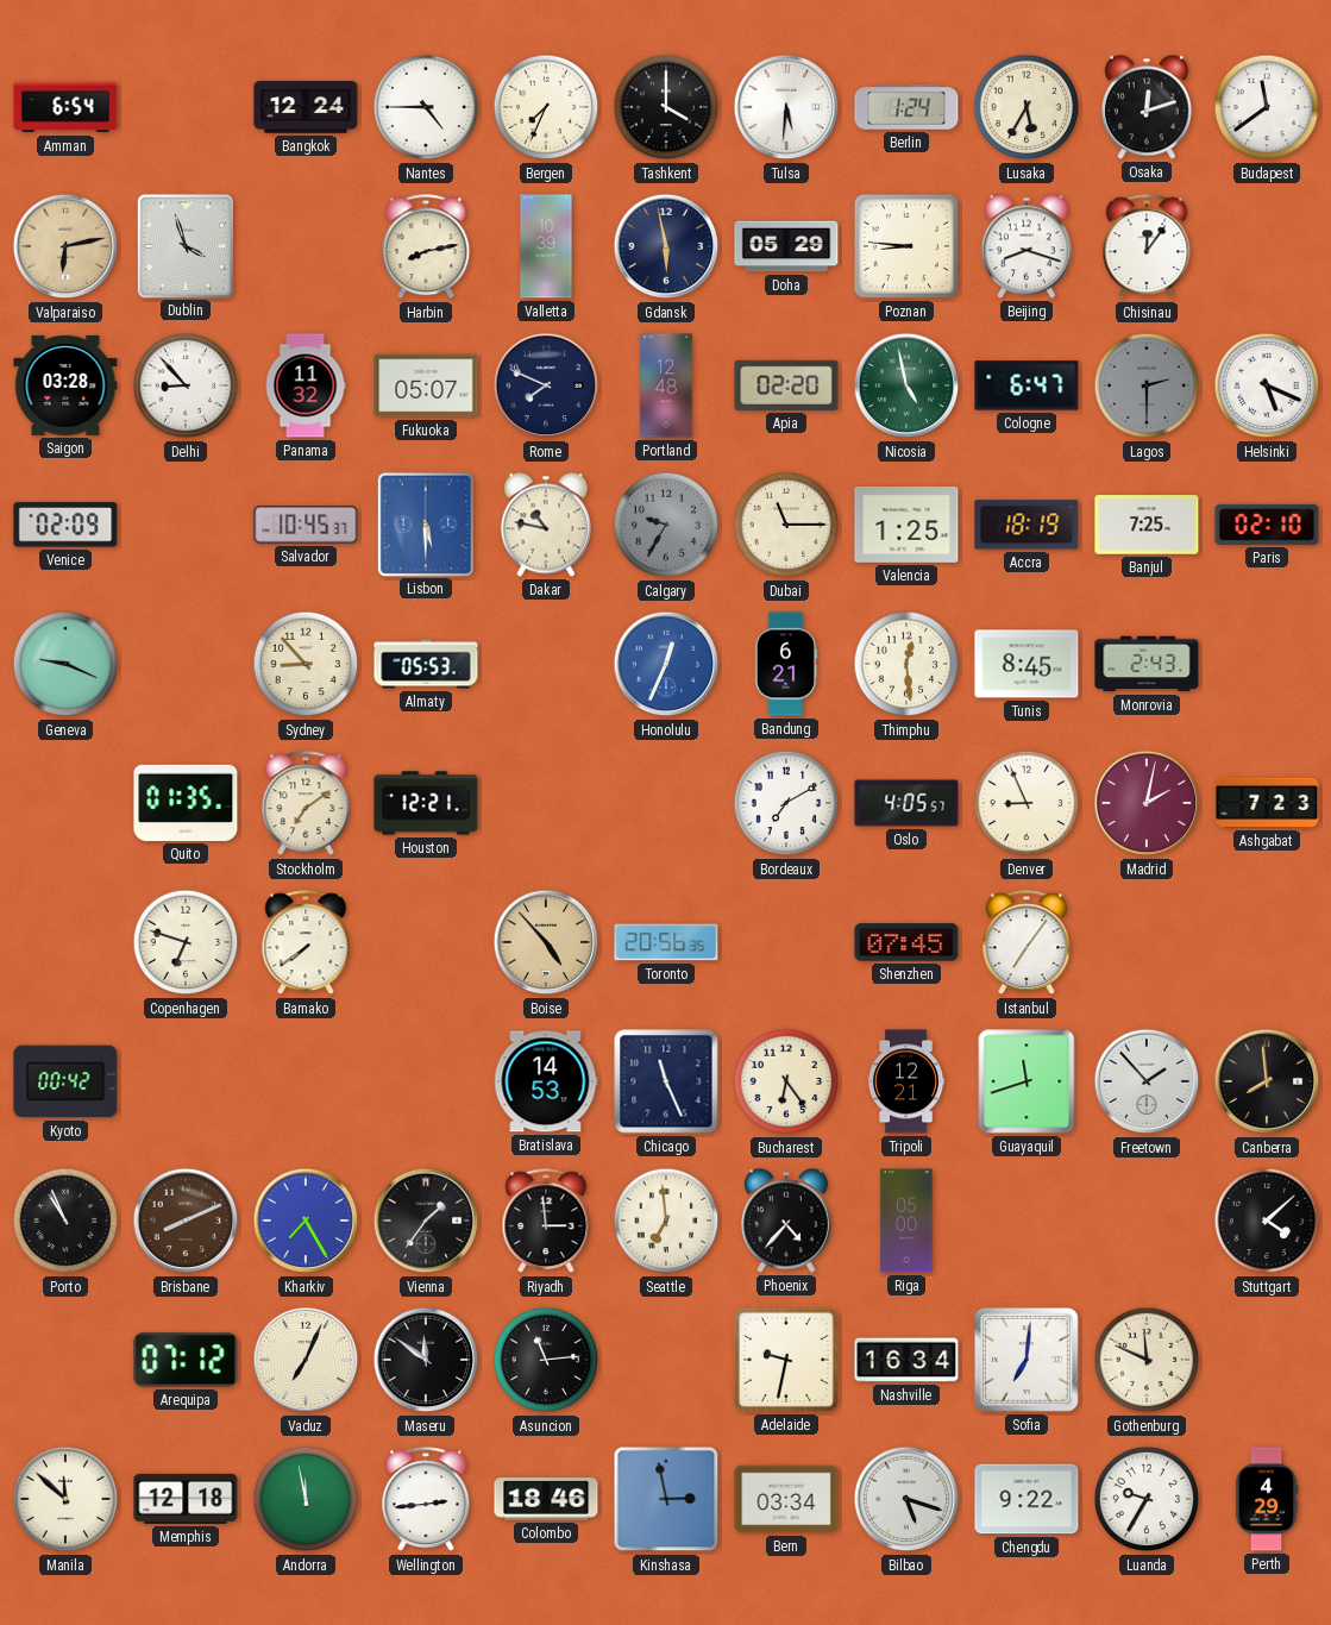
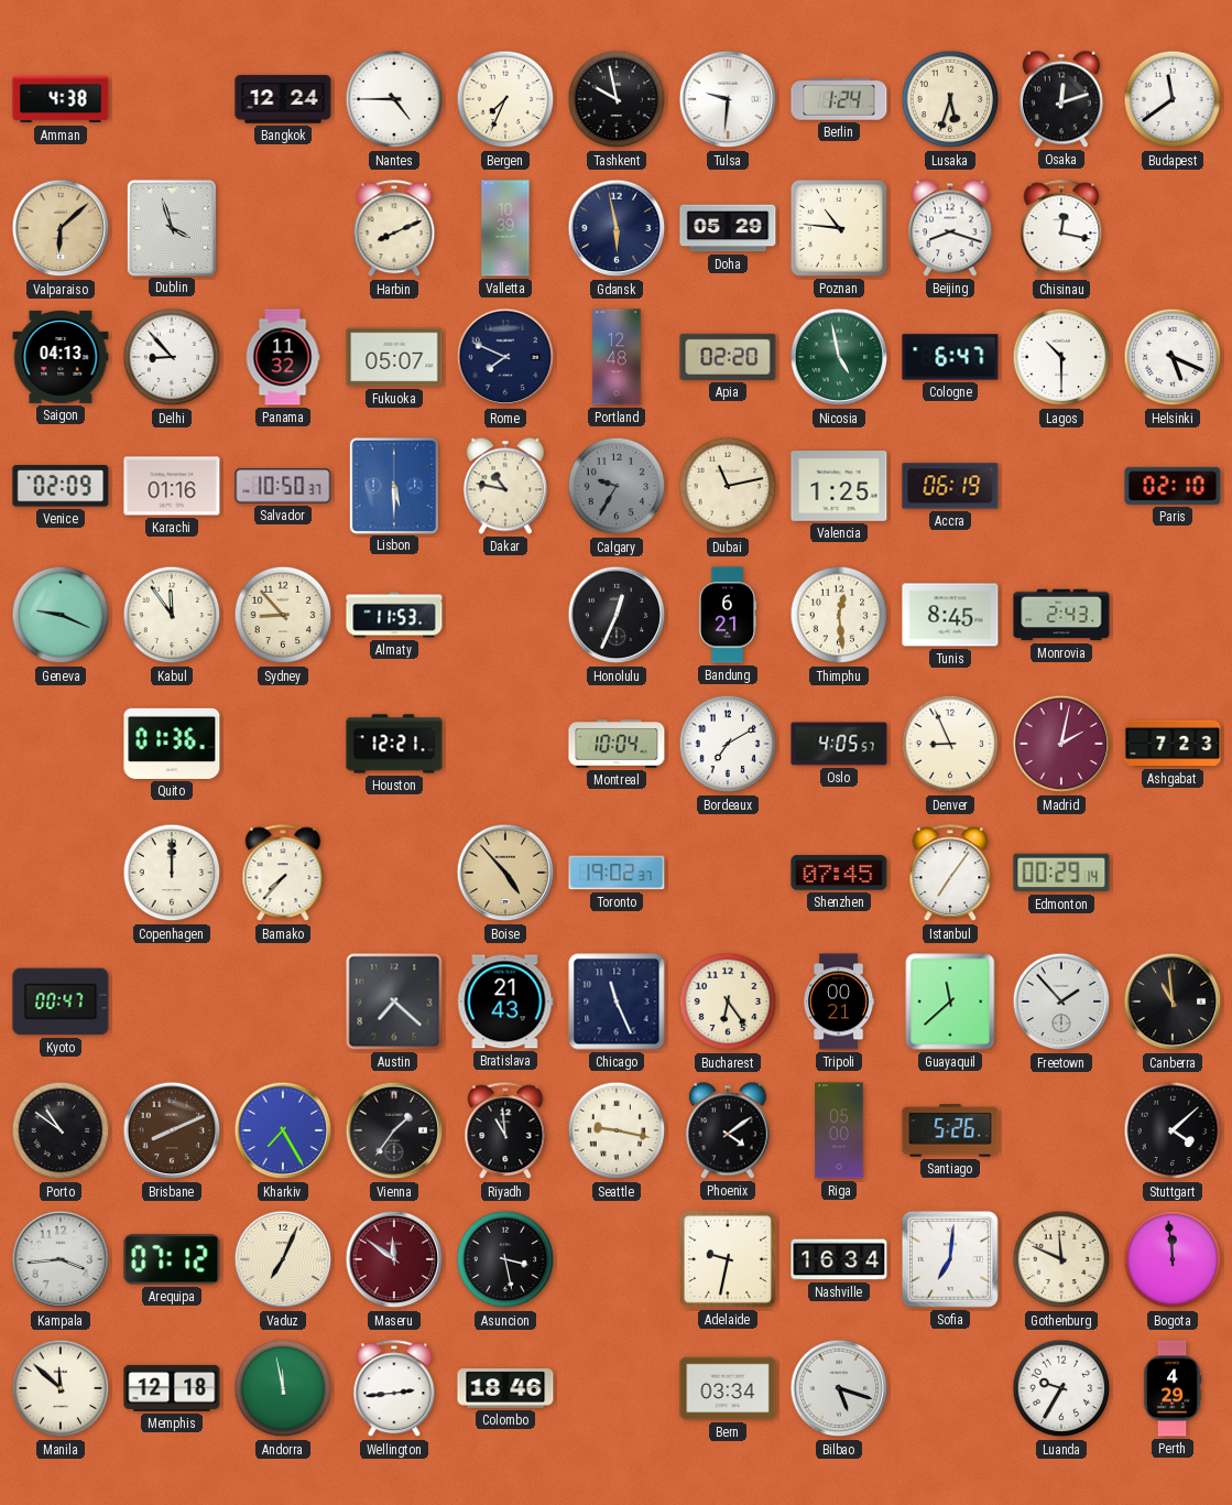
Amman: 6:54 -> 4:38
Tashkent: 4:00 -> 9:58
Tulsa: 5:31 -> 9:31
Lusaka: 5:35 -> 5:33
Valparaiso: 6:13 -> 6:08
Harbin: 8:13 -> 8:11
Poznan: 8:46 -> 10:46
Chisinau: 12:06 -> 12:17
Saigon: 03:28 -> 04:13
Lagos: 2:30 -> 10:30
Lagos dial: grey -> white
Karachi: none -> 01:16
Salvador: 10:45 -> 10:50
Dubai: 11:15 -> 11:13
Accra: 18:19 -> 06:19
Banjul: 7:25 -> none
Kabul: none -> 11:54
Almaty: 05:53 -> 11:53
Honolulu dial: blue -> black
Quito: 01:35 -> 01:36
Stockholm: 7:09 -> none
Montreal: none -> 10:04
Copenhagen: 6:48 -> 12:00
Bamako: 7:39 -> 7:37
Toronto: 20:56 -> 19:02
Edmonton: none -> 00:29
Kyoto: 00:42 -> 00:47
Austin: none -> 7:22
Bratislava: 14:53 -> 21:43
Tripoli: 12:21 -> 00:21
Guayaquil: 11:42 -> 11:38
Canberra: 7:59 -> 10:59
Porto: 10:56 -> 10:51
Riyadh: 2:59 -> 10:59
Seattle: 6:59 -> 9:17
Phoenix: 4:37 -> 4:09
Santiago: none -> 5:26
Kampala: none -> 3:44
Maseru dial: black -> burgundy
Asuncion: 11:14 -> 3:28
Bogota: none -> 11:59
Kinshasa: 2:58 -> none
Chengdu: 9:22 -> none
